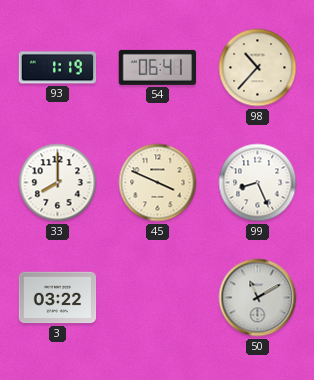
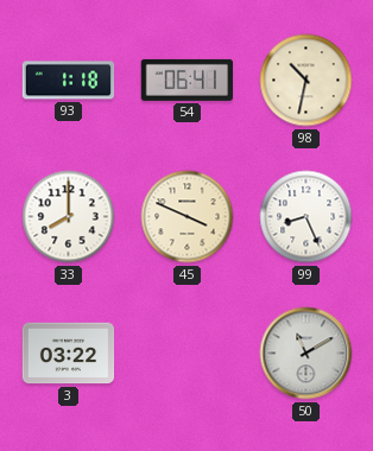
93: 1:19 -> 1:18
98: 10:37 -> 10:32
